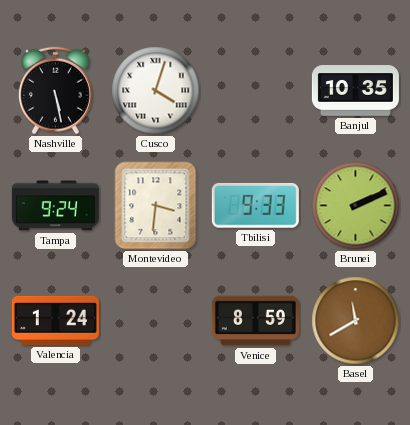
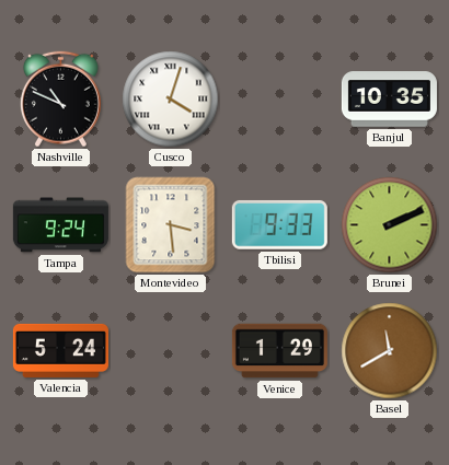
Nashville: 5:28 -> 10:49
Montevideo: 3:31 -> 3:29
Valencia: 1:24 -> 5:24
Venice: 8:59 -> 1:29
